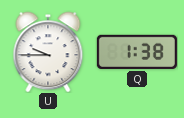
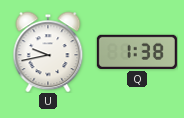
U: 9:45 -> 9:43
